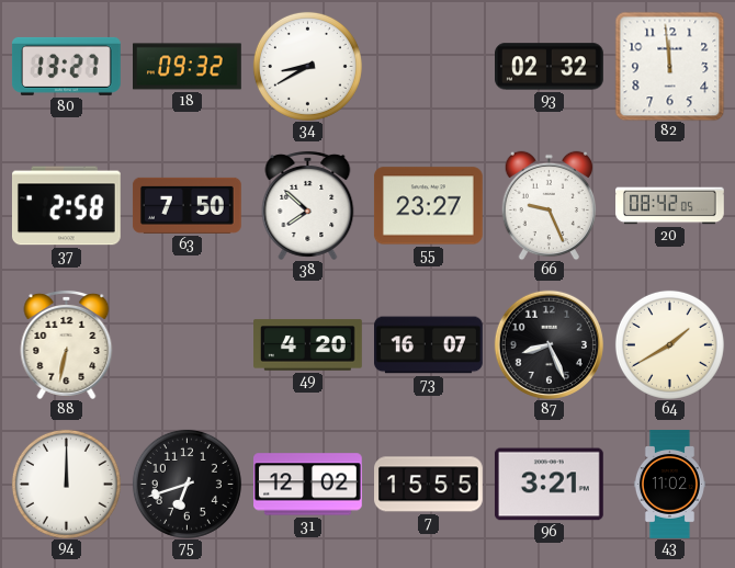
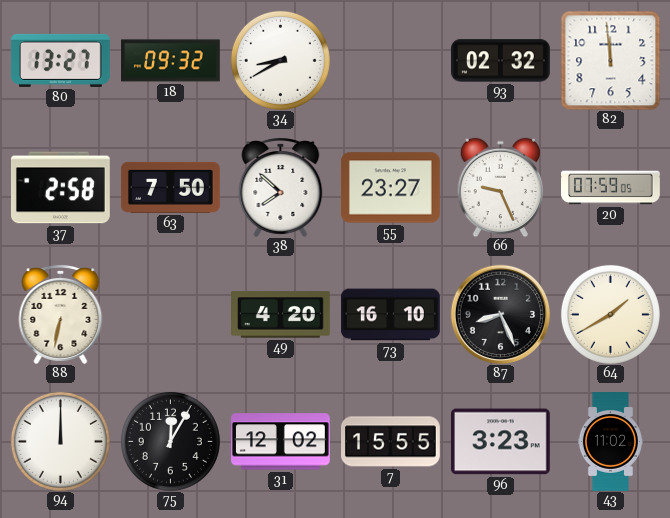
20: 08:42 -> 07:59
73: 16:07 -> 16:10
75: 6:42 -> 12:05
96: 3:21 -> 3:23
